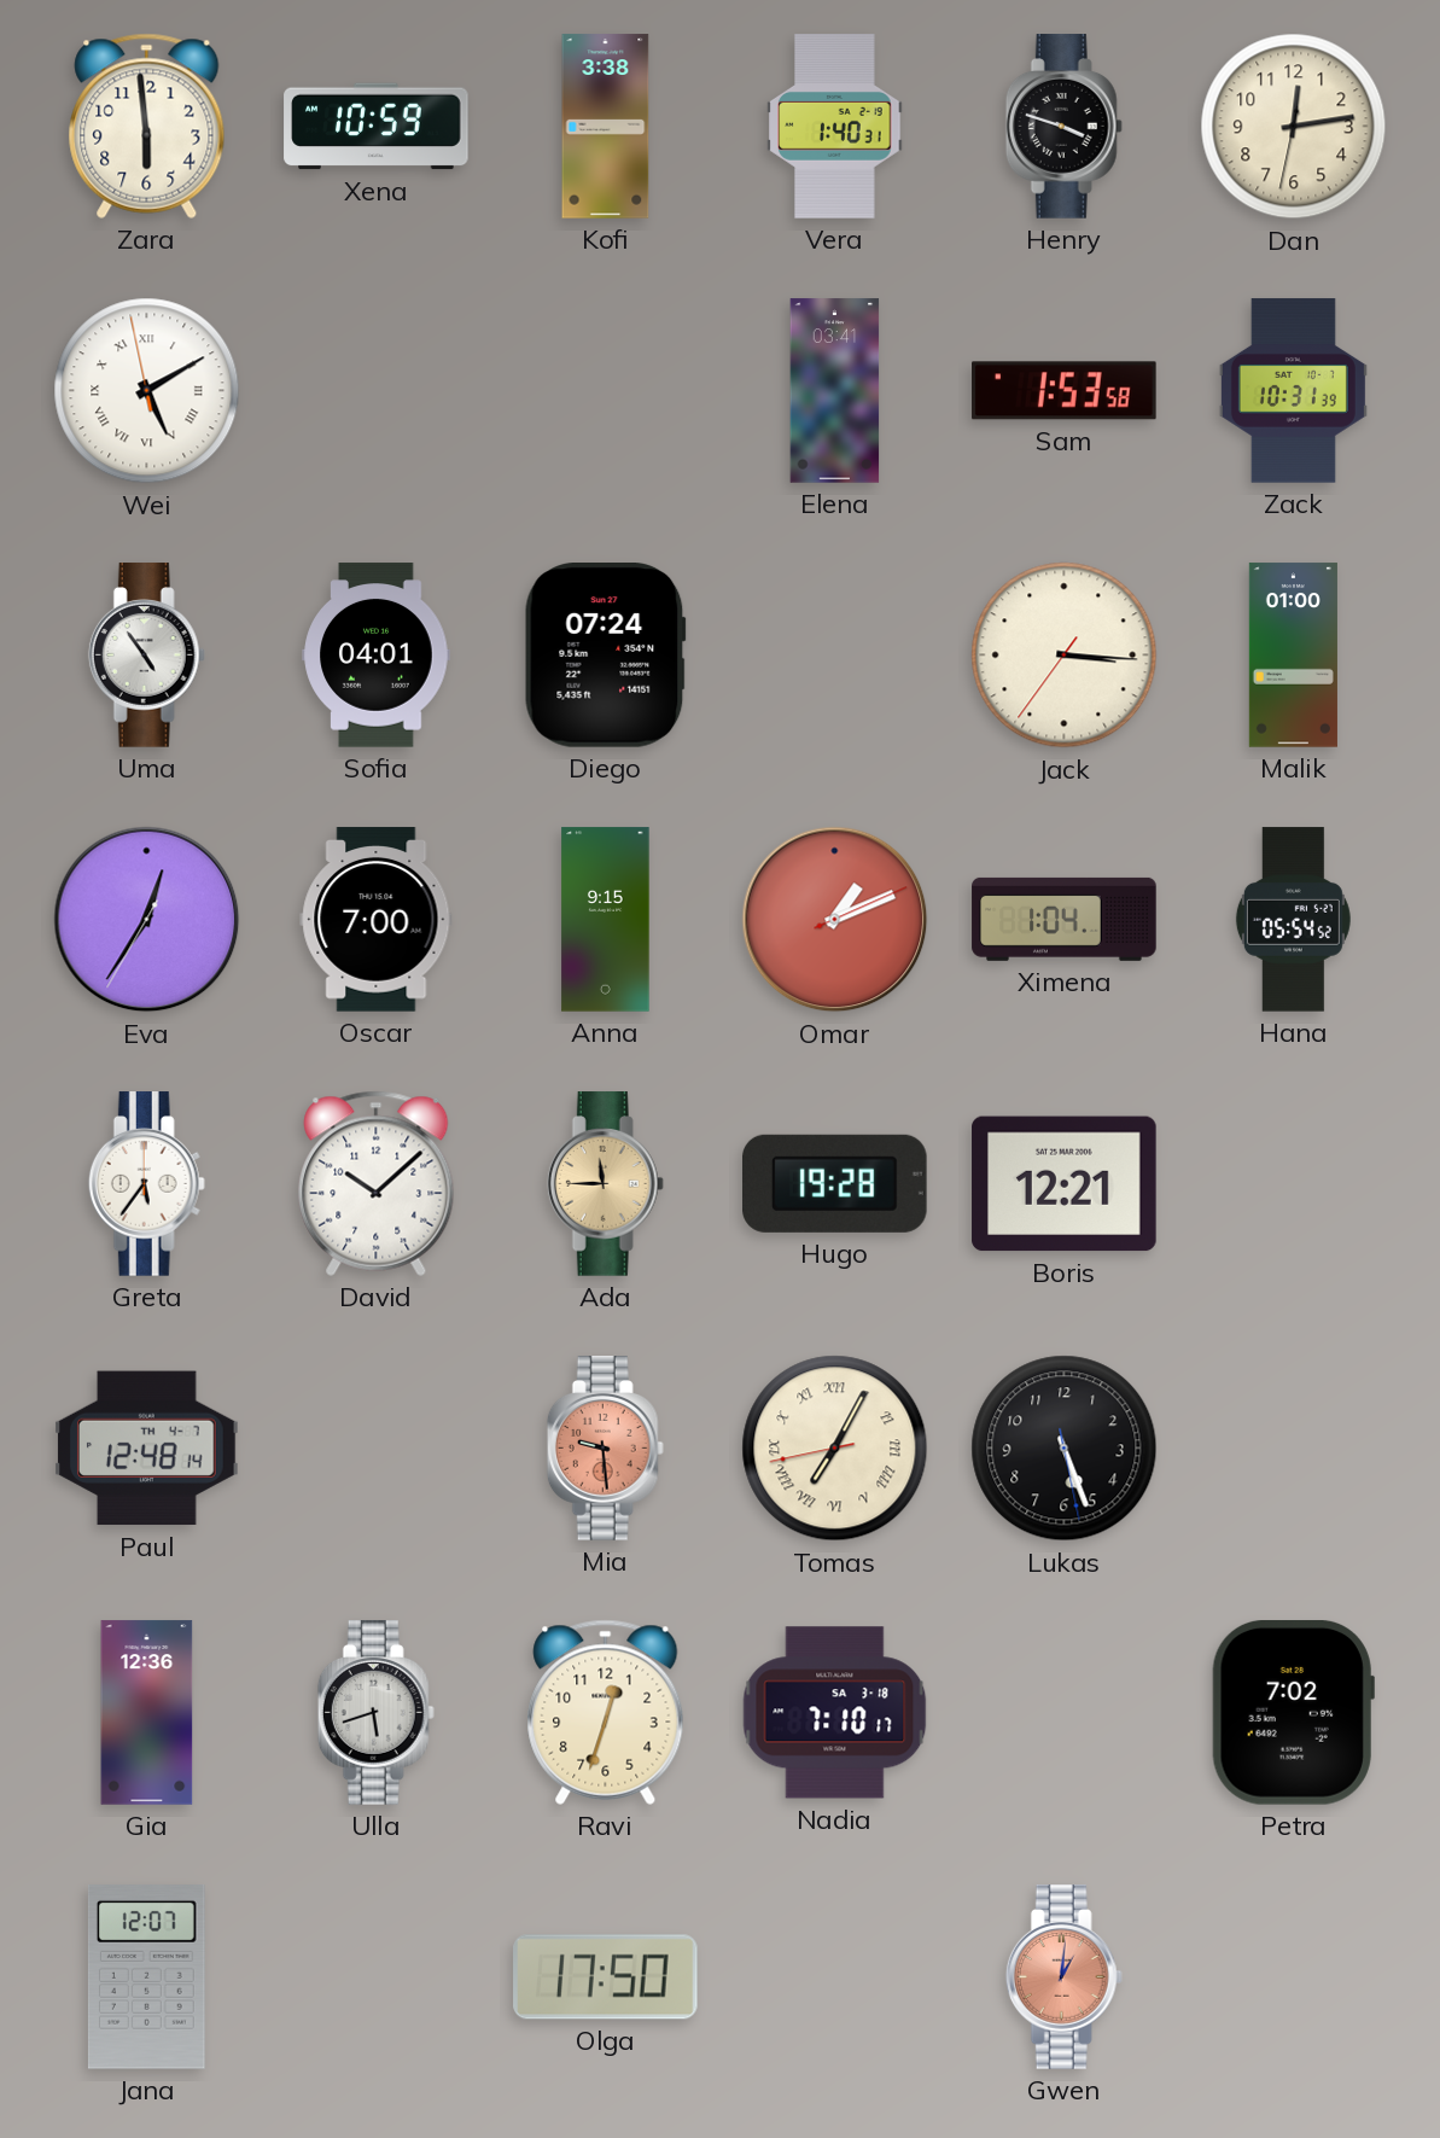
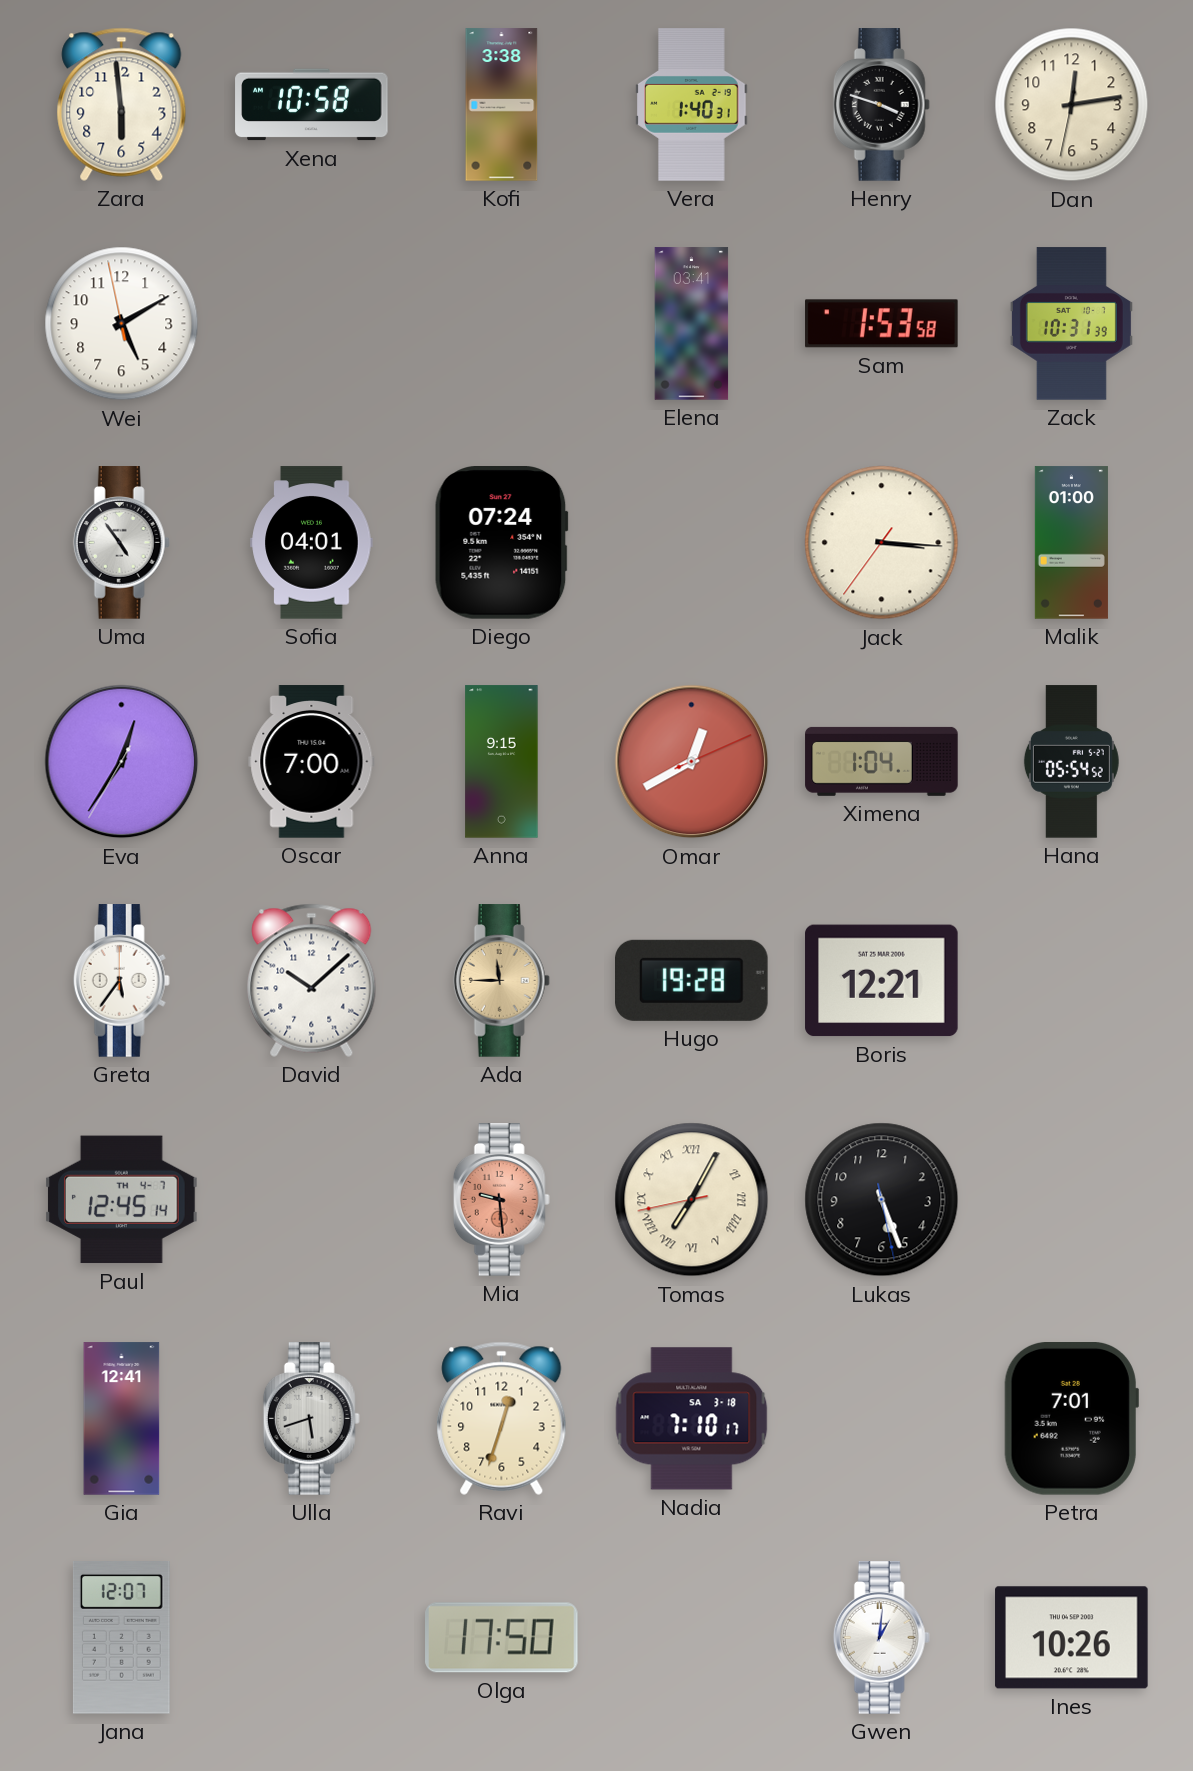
Xena: 10:59 -> 10:58
Wei numerals: Roman -> Arabic
Omar: 1:11 -> 12:40
Paul: 12:48 -> 12:45
Gia: 12:36 -> 12:41
Petra: 7:02 -> 7:01
Gwen dial: salmon -> white
Ines: none -> 10:26
